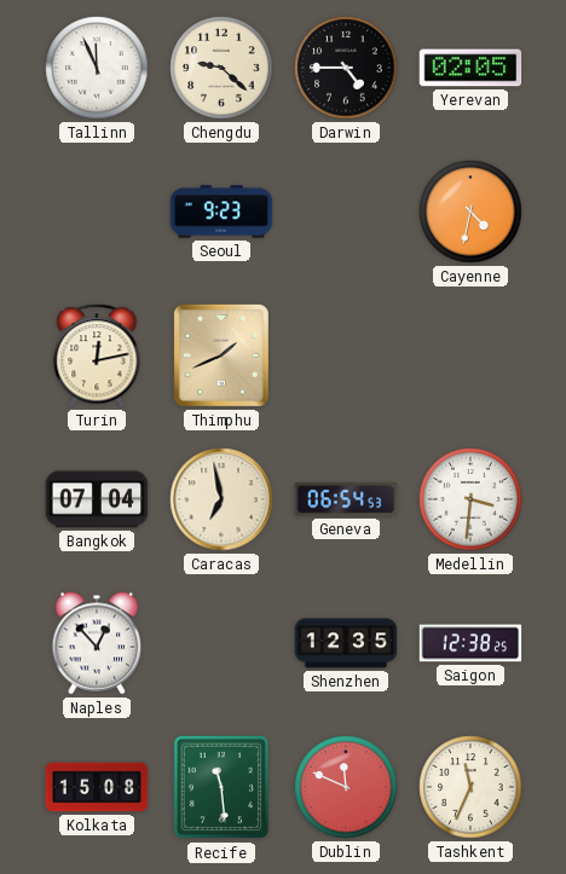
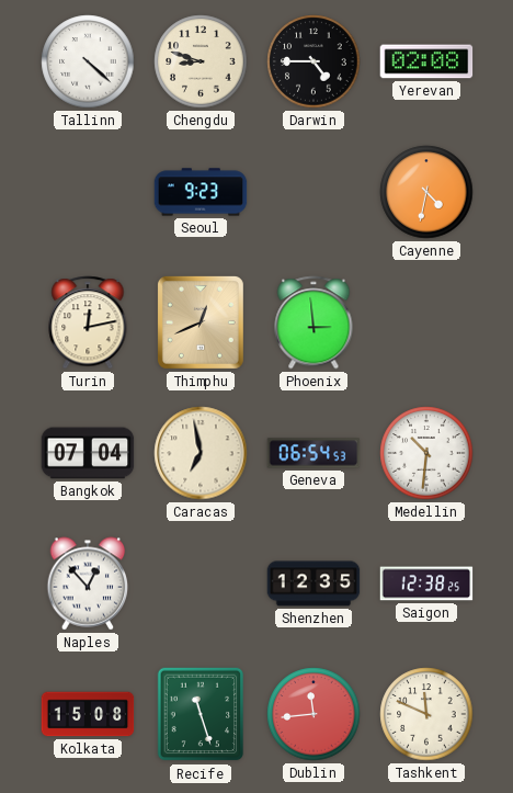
Tallinn: 11:56 -> 4:22
Chengdu: 9:22 -> 8:48
Yerevan: 02:05 -> 02:08
Thimphu: 1:41 -> 12:41
Phoenix: none -> 2:59
Medellin: 3:31 -> 10:31
Recife: 11:29 -> 11:27
Dublin: 11:49 -> 11:44
Tashkent: 11:34 -> 11:49
